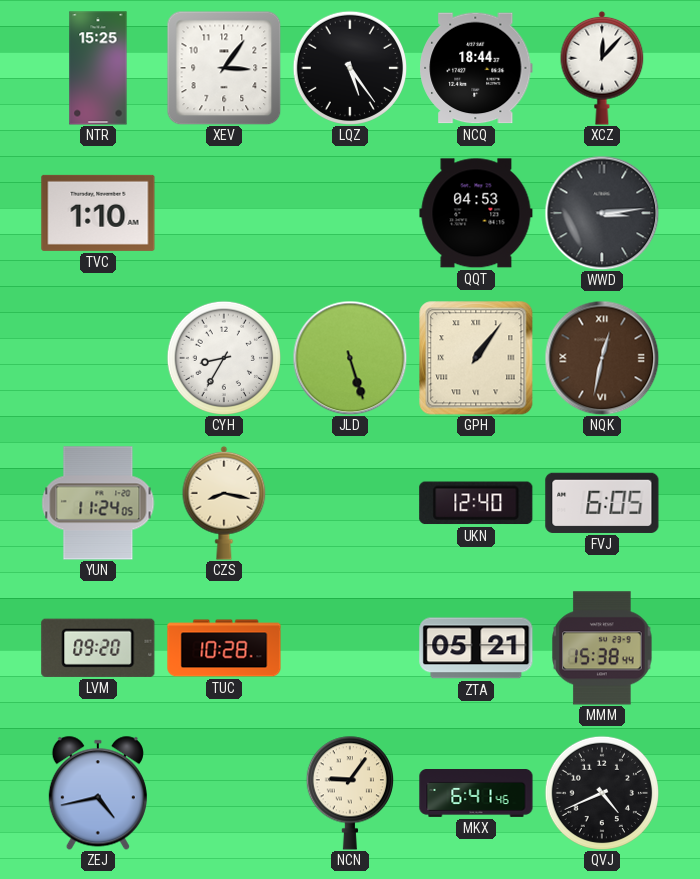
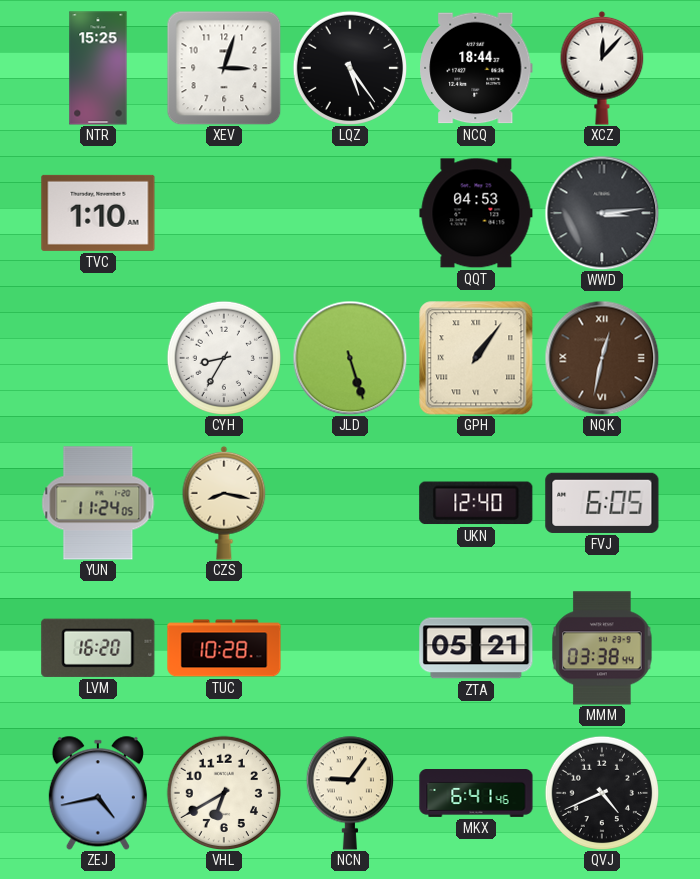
XEV: 3:06 -> 3:03
LVM: 09:20 -> 16:20
MMM: 15:38 -> 03:38
VHL: none -> 6:40
